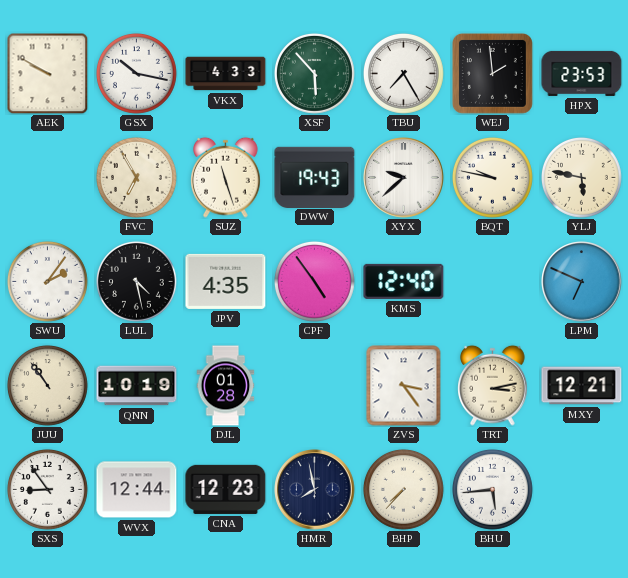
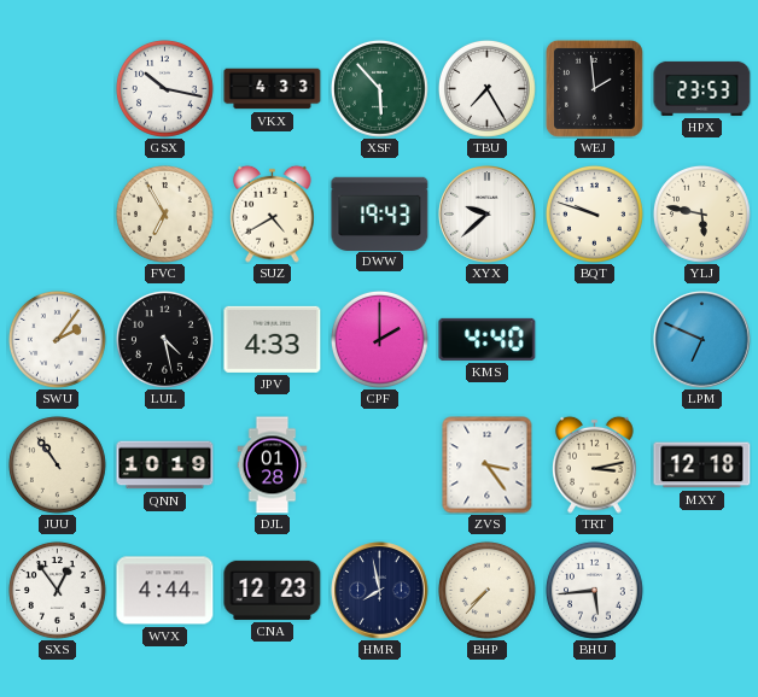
AEK: 9:50 -> none
SUZ: 11:27 -> 4:40
BQT: 9:47 -> 9:48
JPV: 4:35 -> 4:33
CPF: 4:54 -> 2:00
KMS: 12:40 -> 4:40
MXY: 12:21 -> 12:18
SXS: 8:54 -> 12:54
WVX: 12:44 -> 4:44
